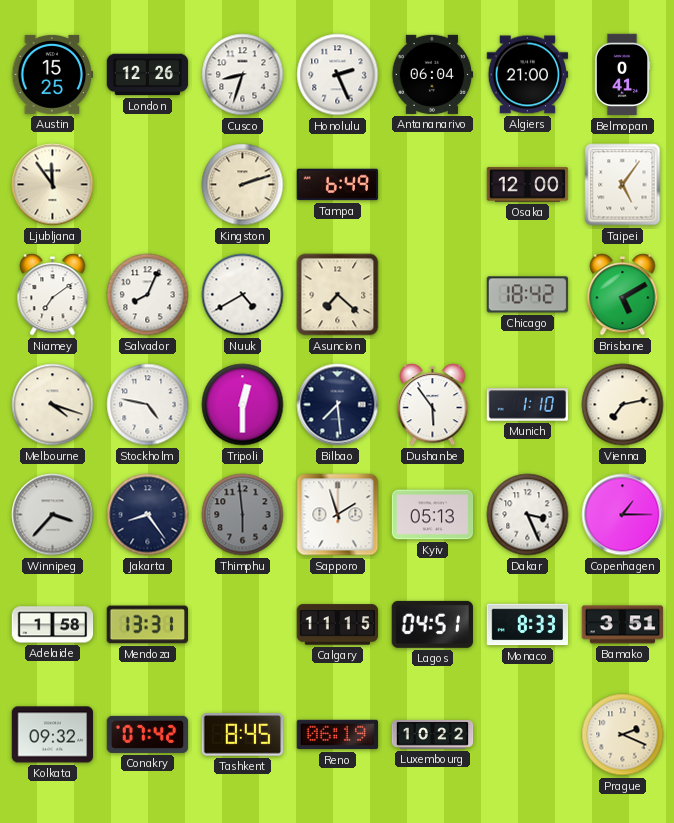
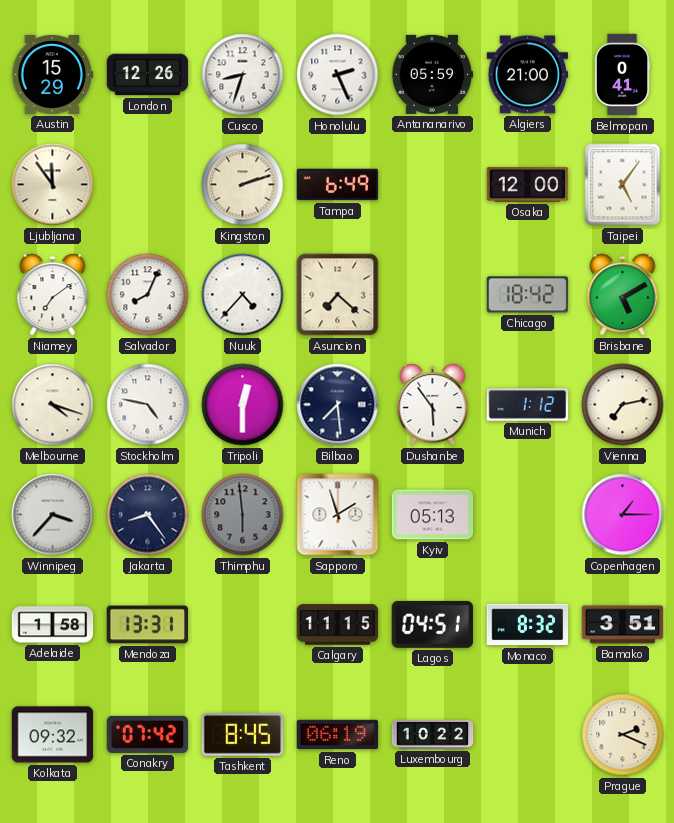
Austin: 15:25 -> 15:29
Antananarivo: 06:04 -> 05:59
Nuuk: 4:40 -> 4:37
Munich: 1:10 -> 1:12
Dakar: 3:26 -> none
Monaco: 8:33 -> 8:32
